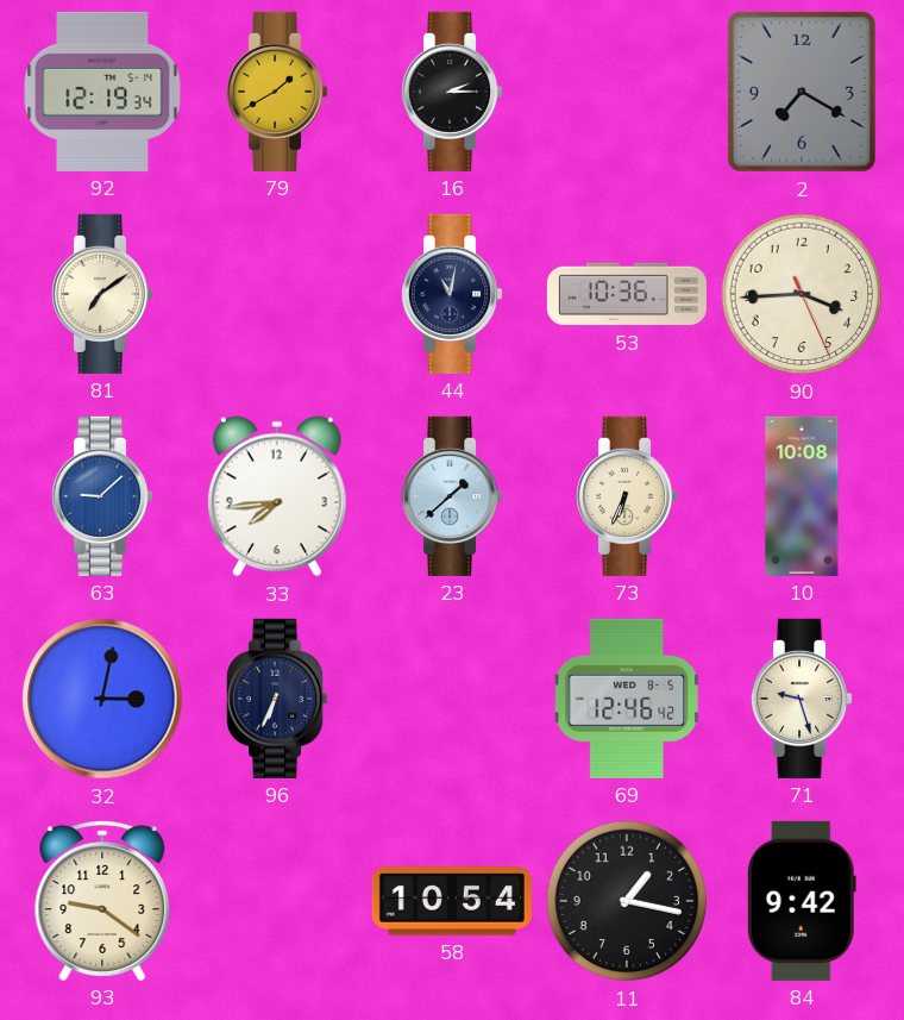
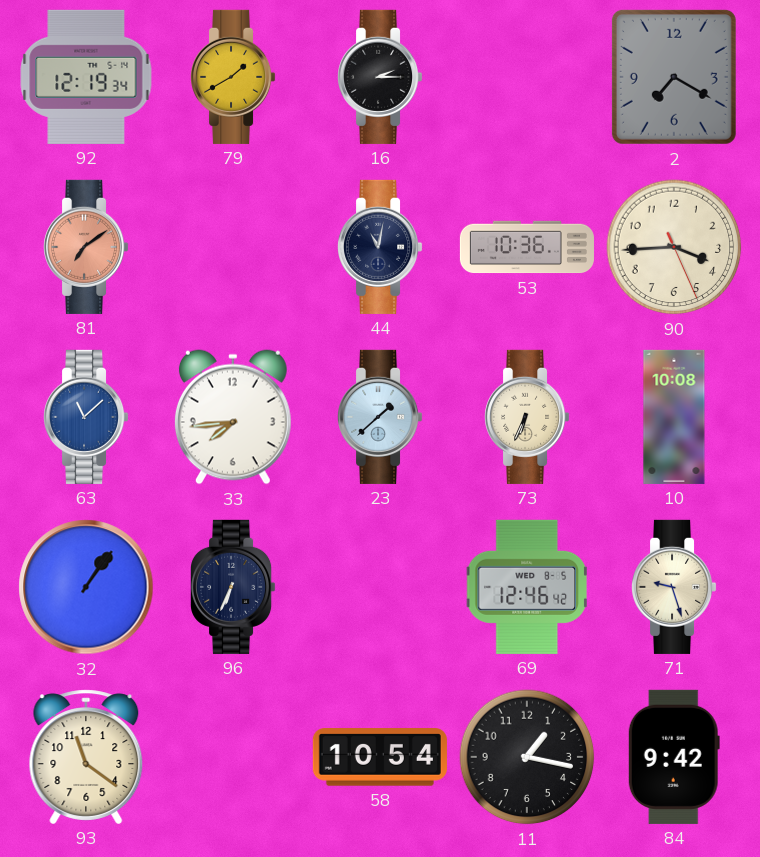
81 dial: cream -> salmon
63: 9:08 -> 11:08
32: 3:02 -> 1:06
93: 9:21 -> 11:21
